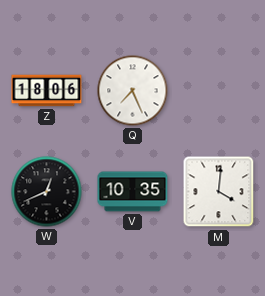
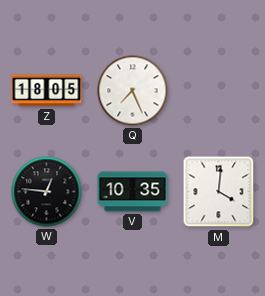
Z: 18:06 -> 18:05
W: 12:41 -> 12:46
